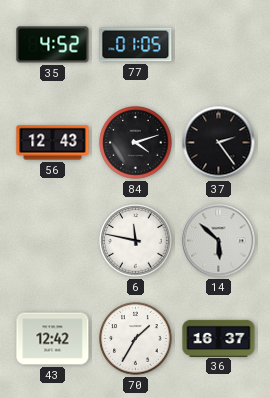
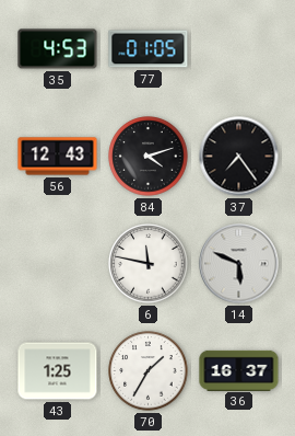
35: 4:52 -> 4:53
37: 2:24 -> 7:24
14: 5:52 -> 5:49
43: 12:42 -> 1:25
